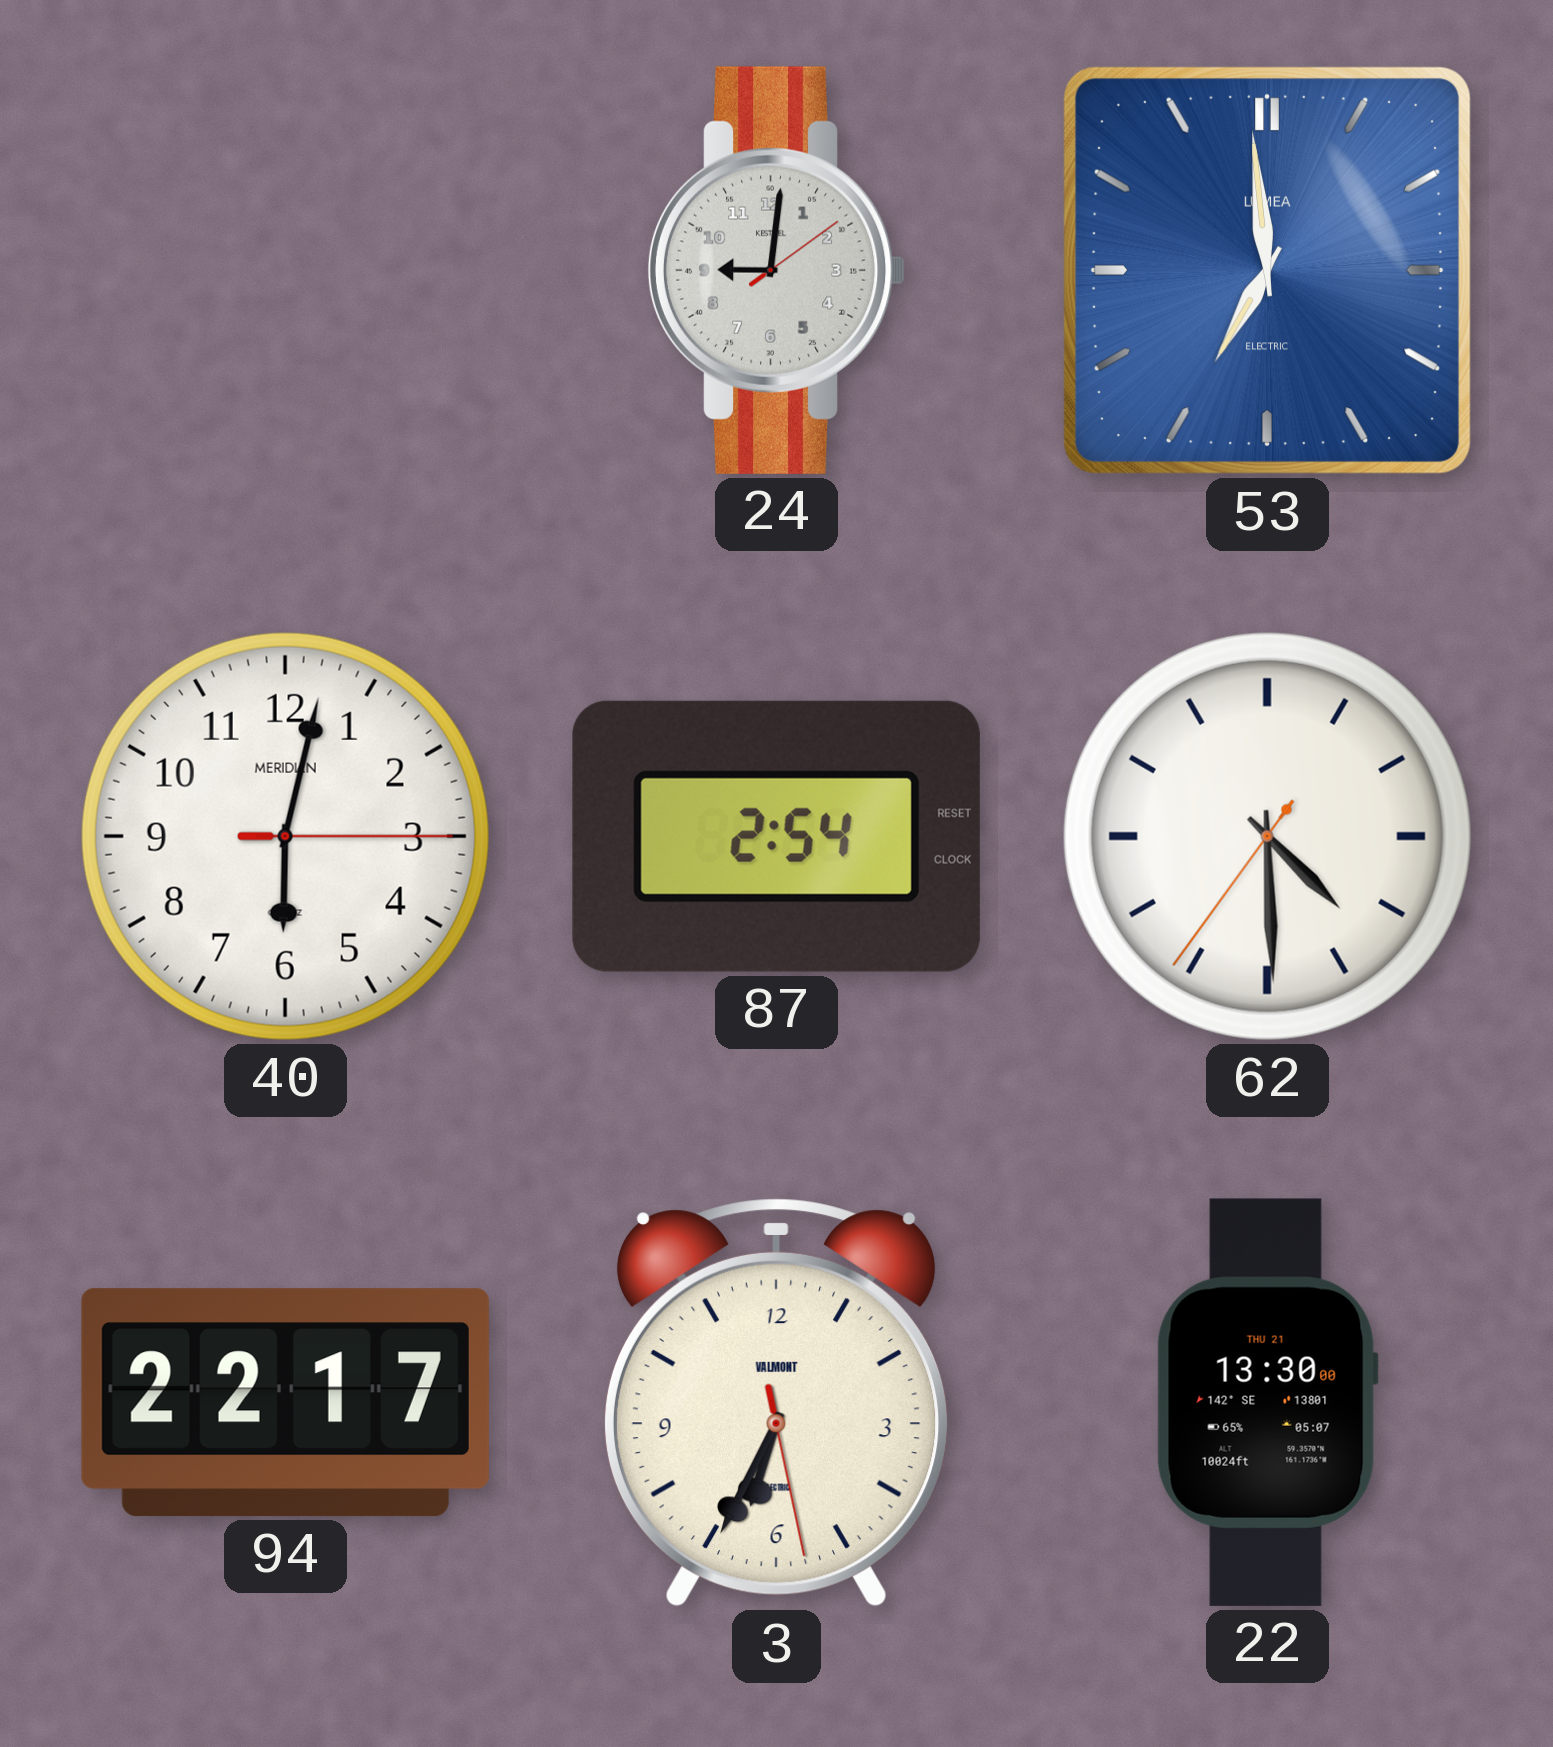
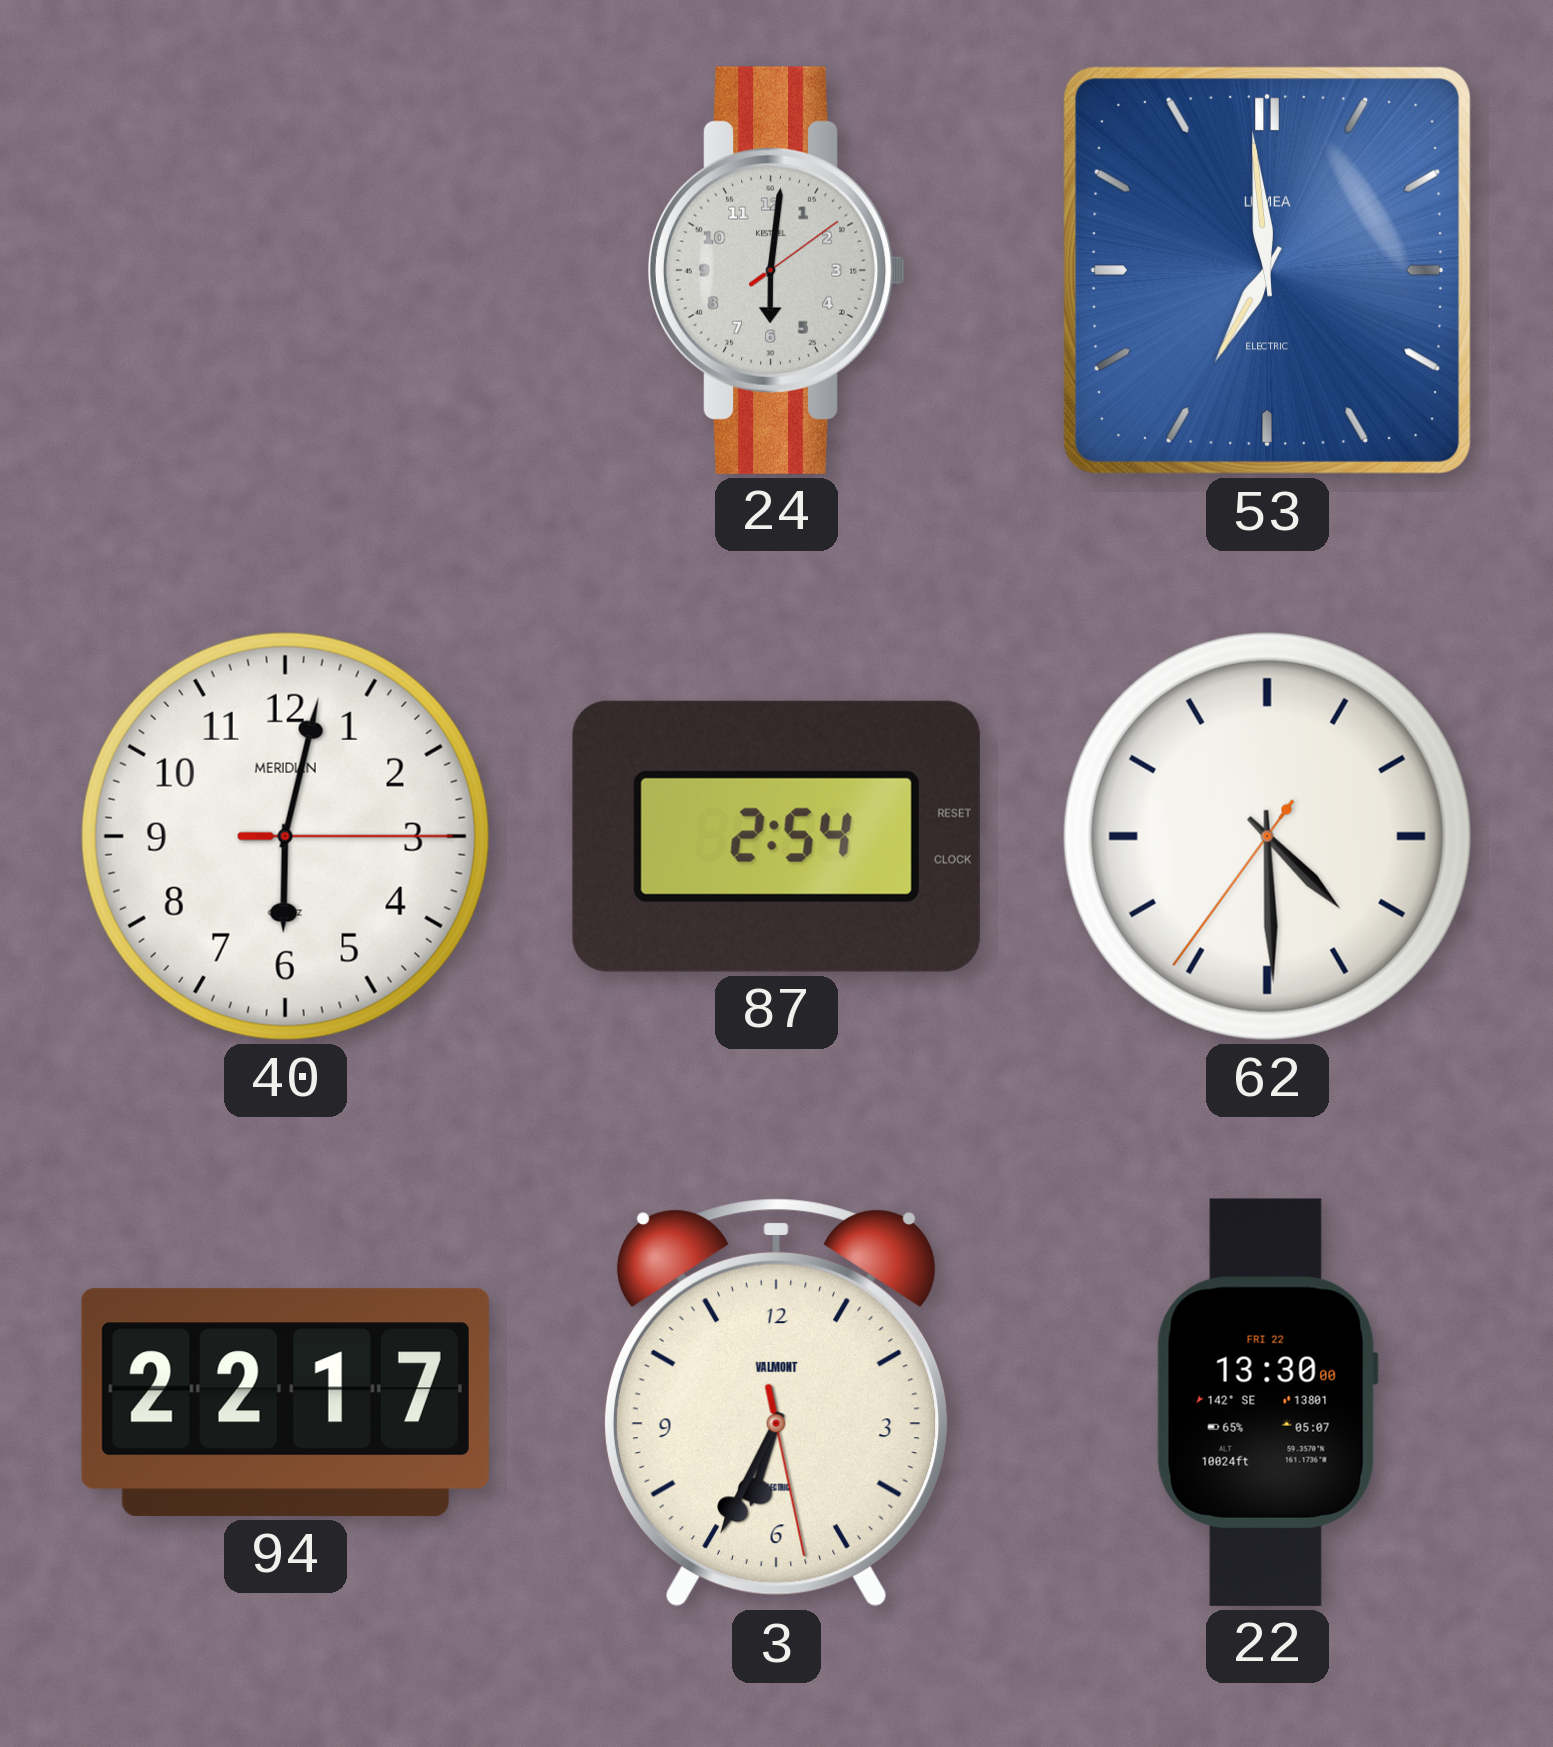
24: 9:01 -> 6:01
22 date: THU 21 -> FRI 22
